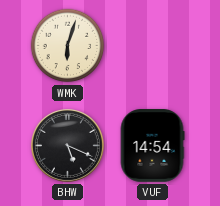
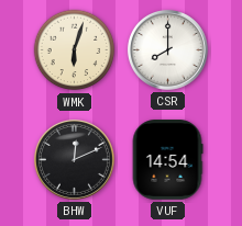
CSR: none -> 8:00
BHW: 5:19 -> 12:11
